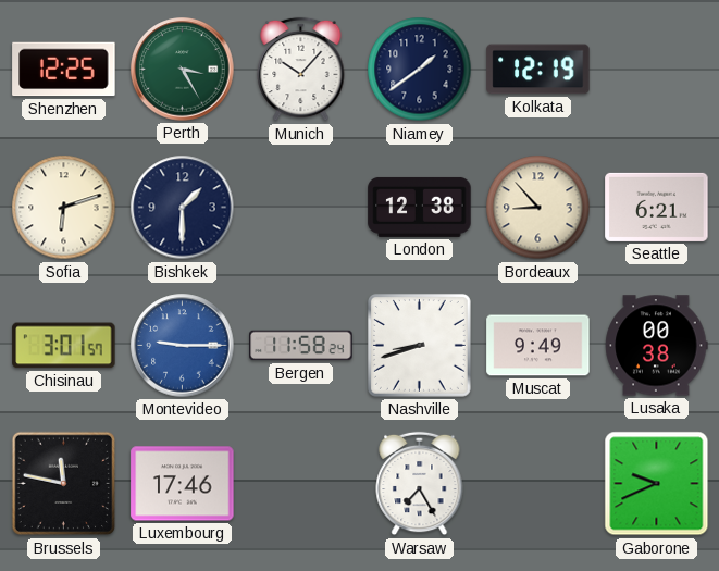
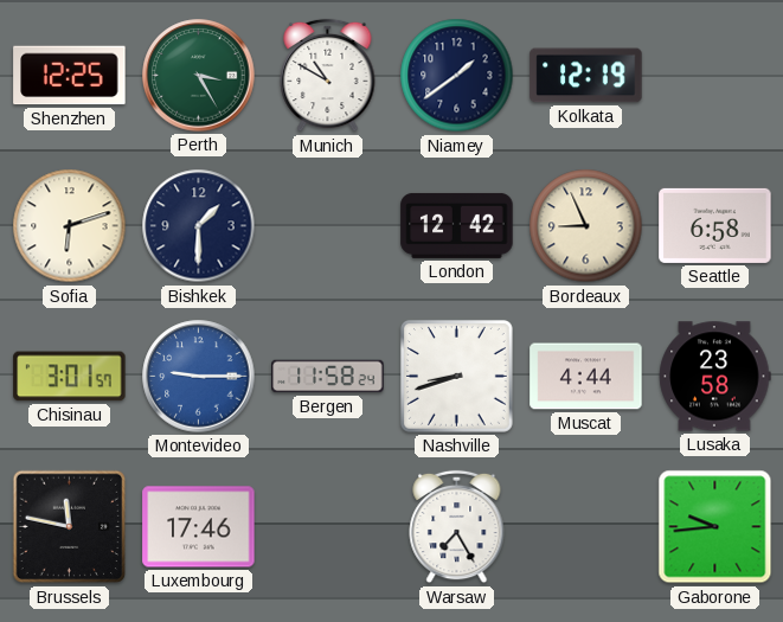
Munich: 10:07 -> 10:50
London: 12:38 -> 12:42
Bordeaux: 8:53 -> 8:56
Seattle: 6:21 -> 6:58
Muscat: 9:49 -> 4:44
Lusaka: 00:38 -> 23:58
Gaborone: 9:41 -> 9:44
